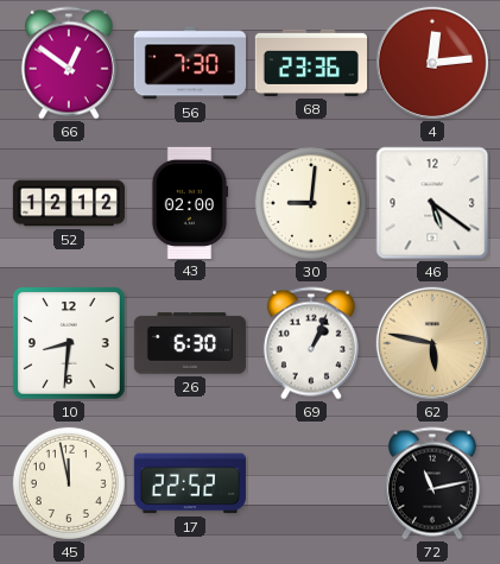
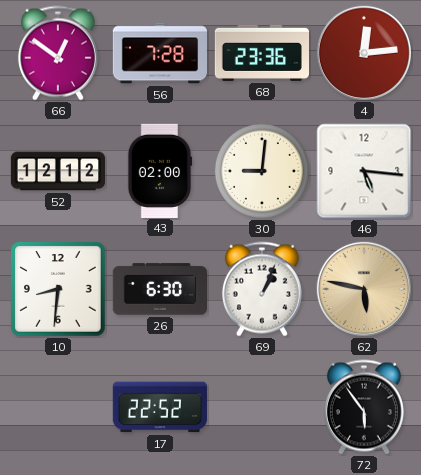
56: 7:30 -> 7:28
46: 5:21 -> 5:16
45: 11:58 -> none
72: 11:13 -> 5:54
